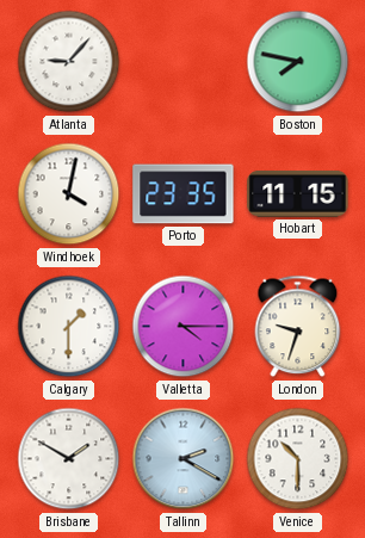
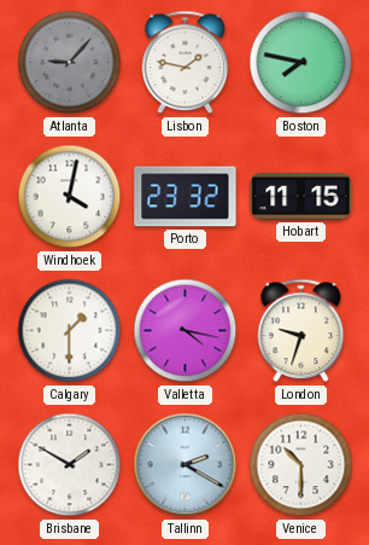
Atlanta dial: white -> grey
Lisbon: none -> 1:47
Porto: 23:35 -> 23:32
Valletta: 4:15 -> 4:17
